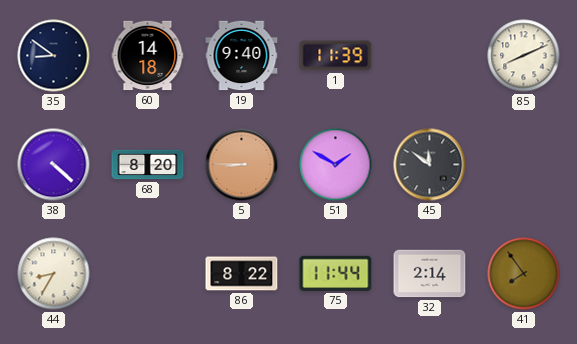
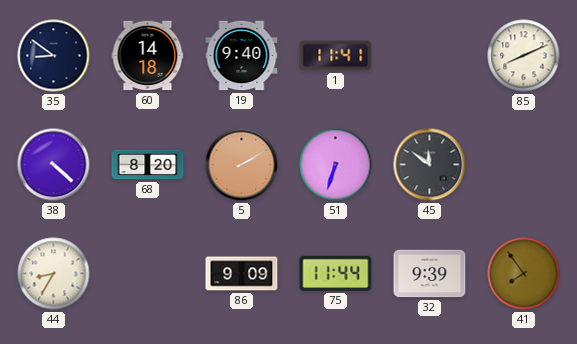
1: 11:39 -> 11:41
5: 8:45 -> 2:10
51: 1:50 -> 6:33
86: 8:22 -> 9:09
32: 2:14 -> 9:39
